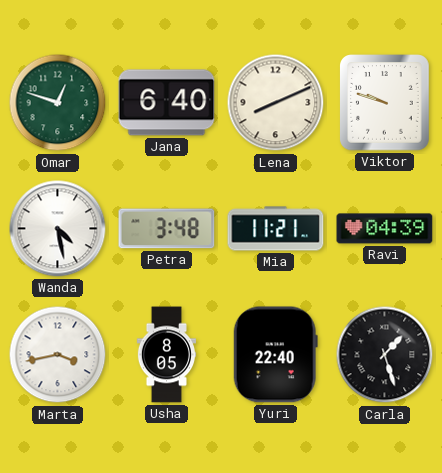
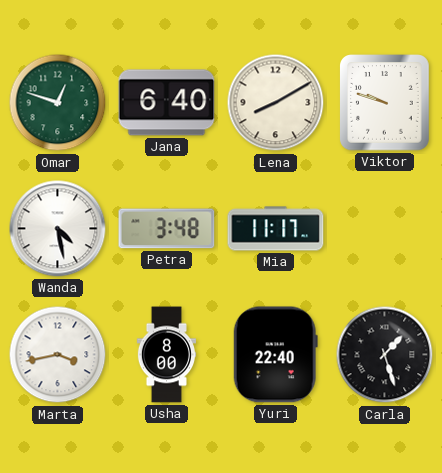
Lena: 8:11 -> 8:10
Mia: 11:21 -> 11:17
Ravi: 04:39 -> none
Usha: 8:05 -> 8:00
